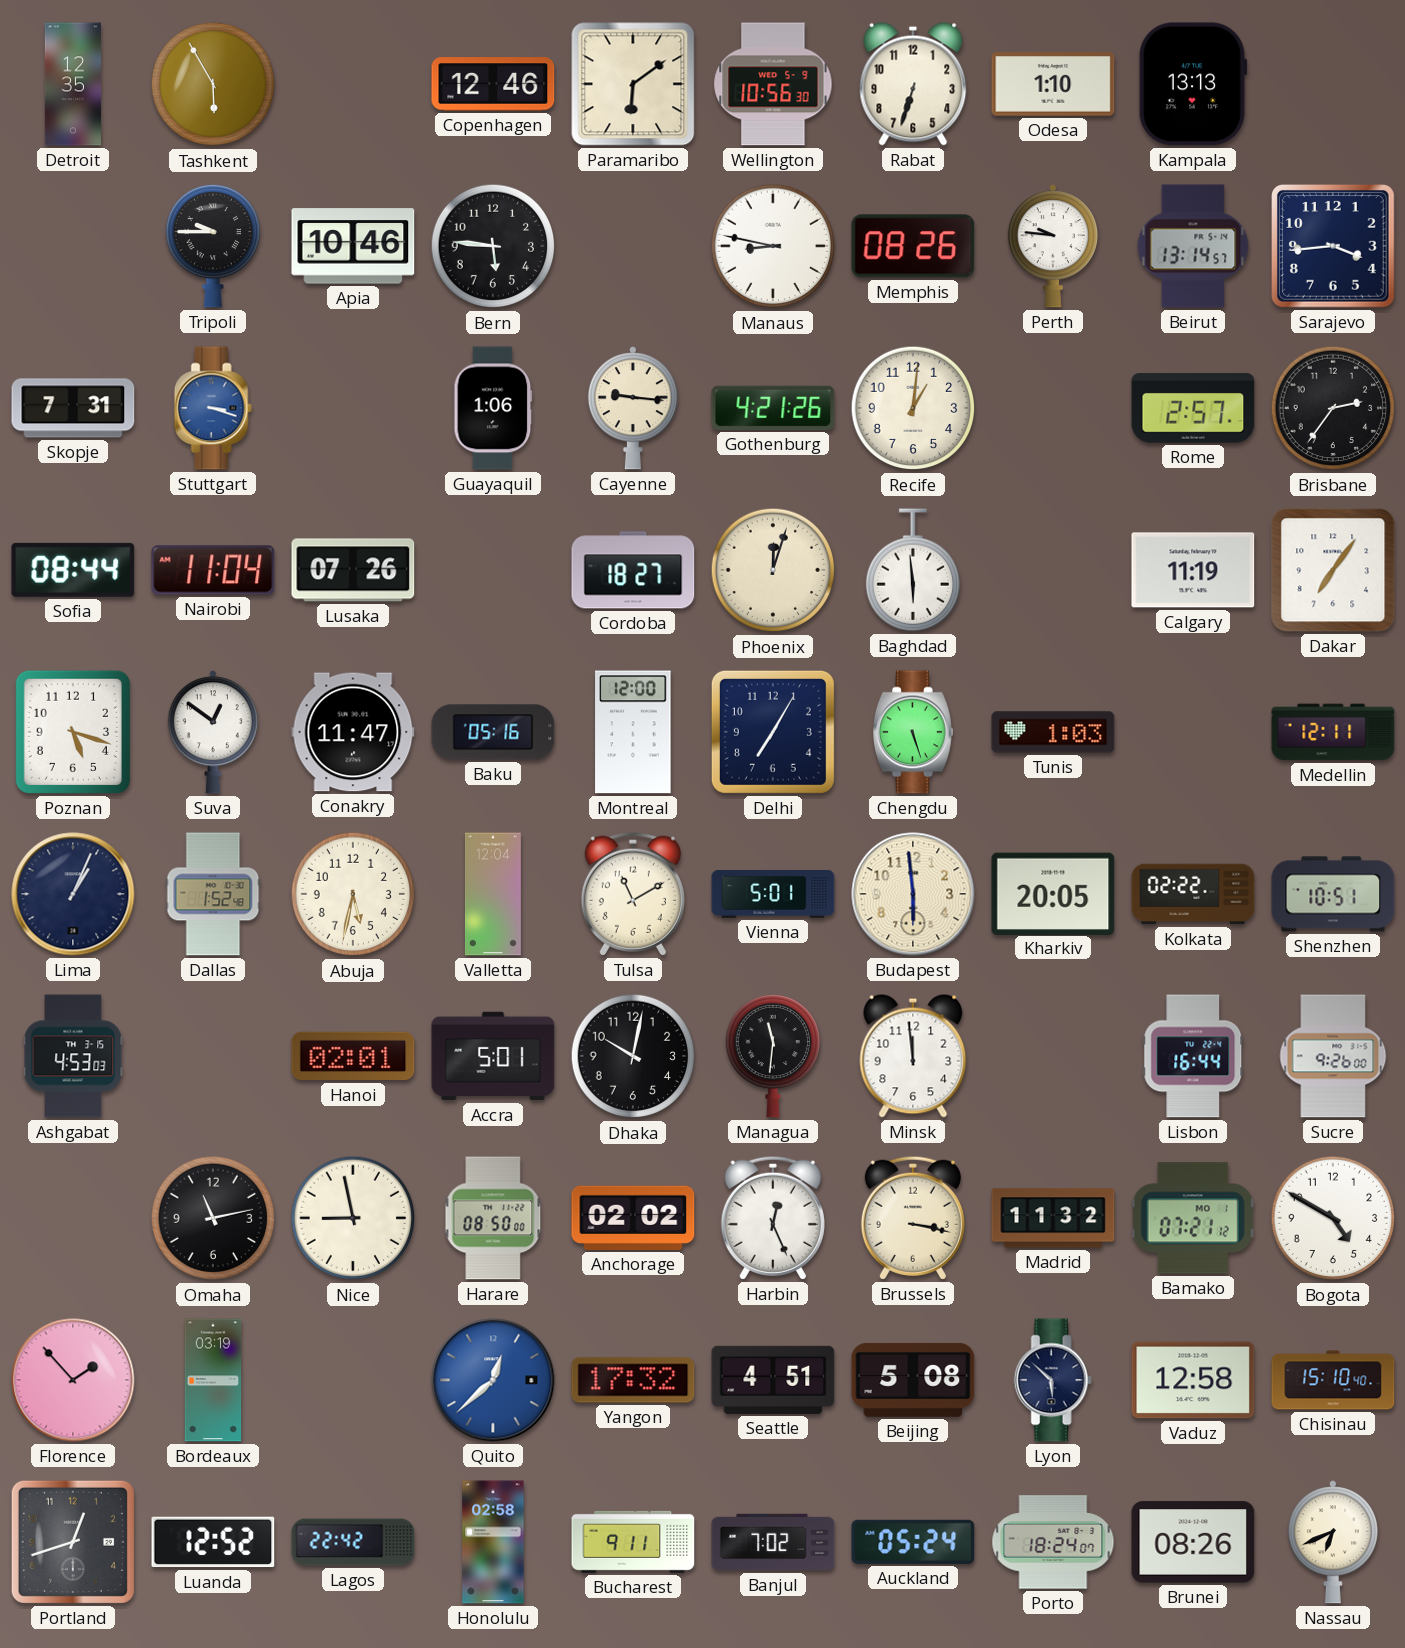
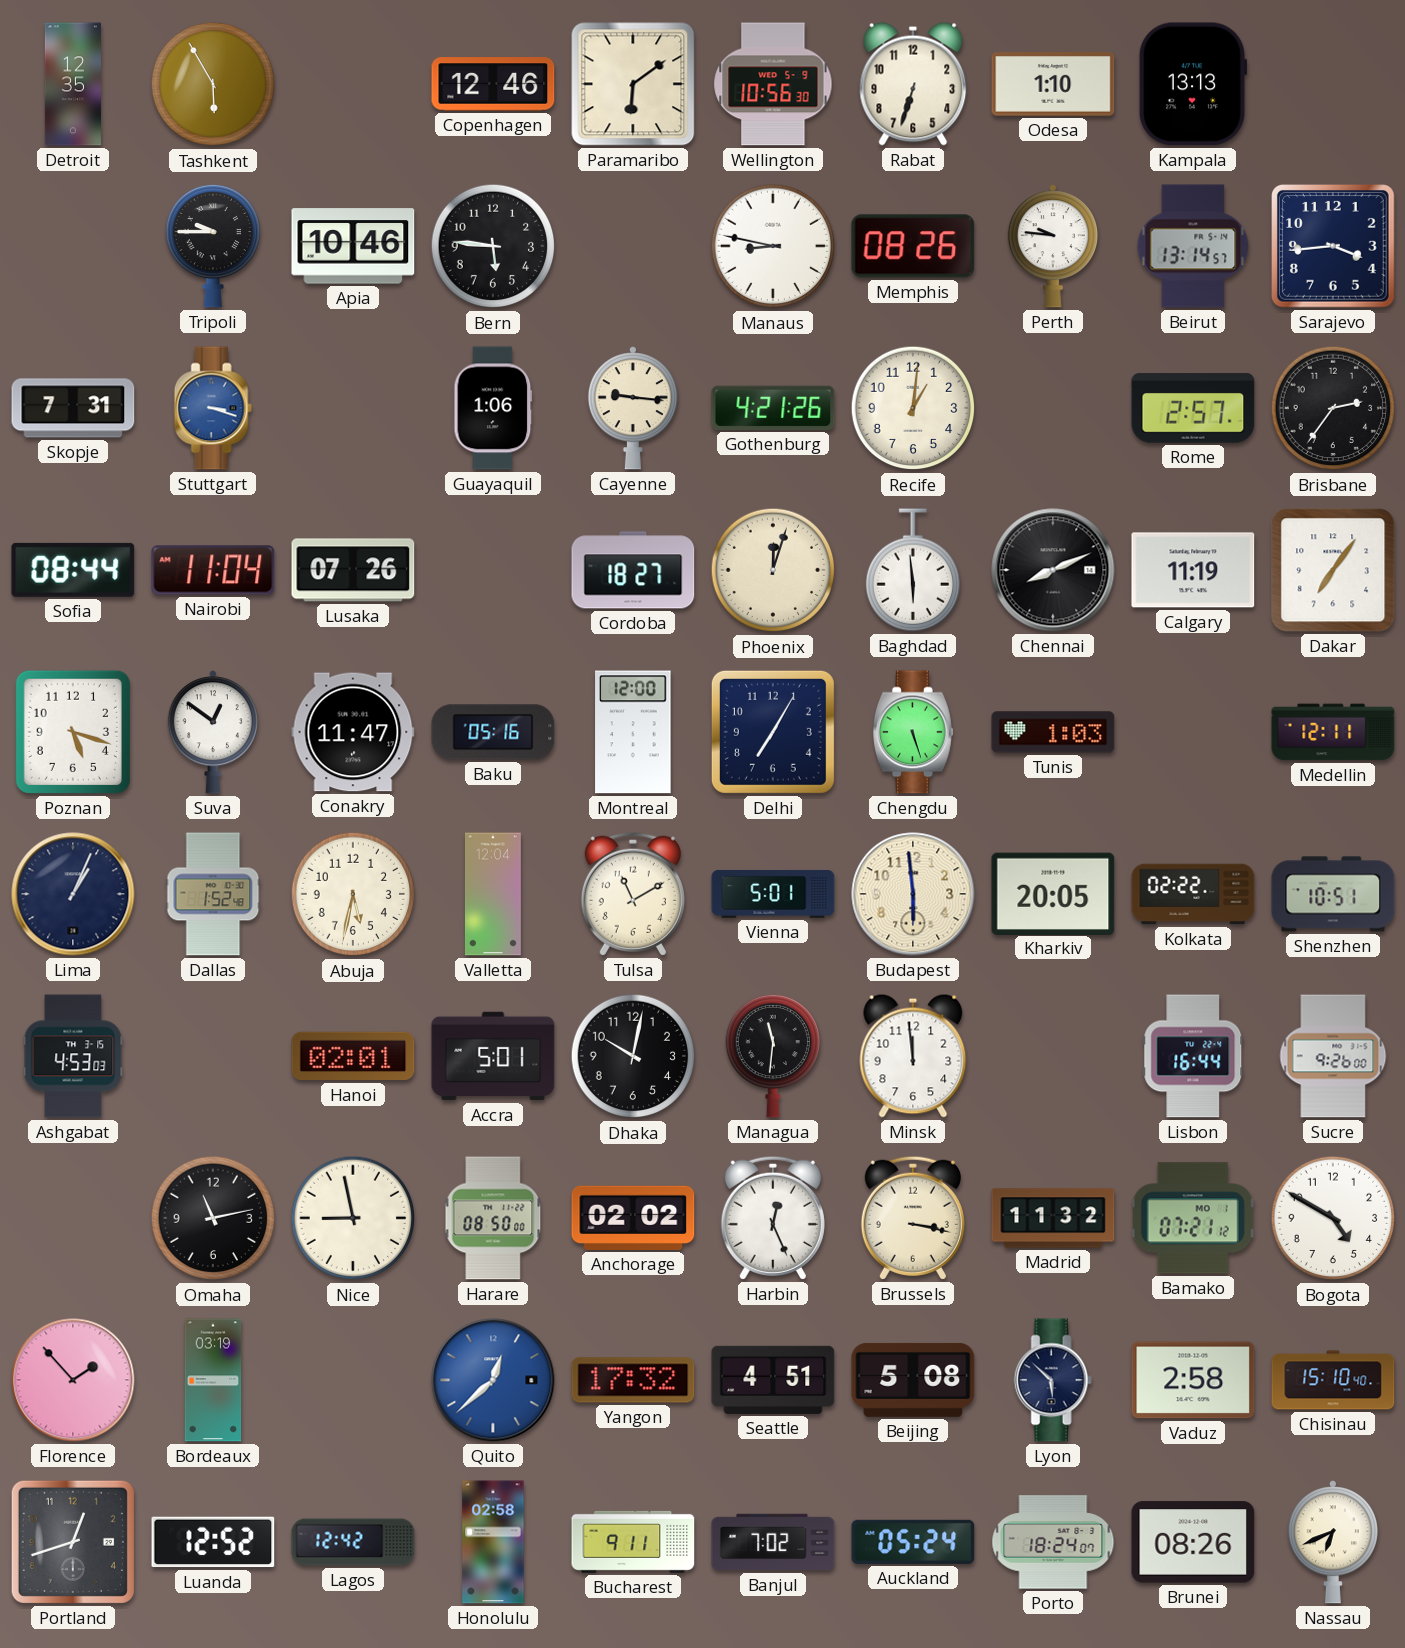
Chennai: none -> 8:11
Vaduz: 12:58 -> 2:58
Lagos: 22:42 -> 12:42
